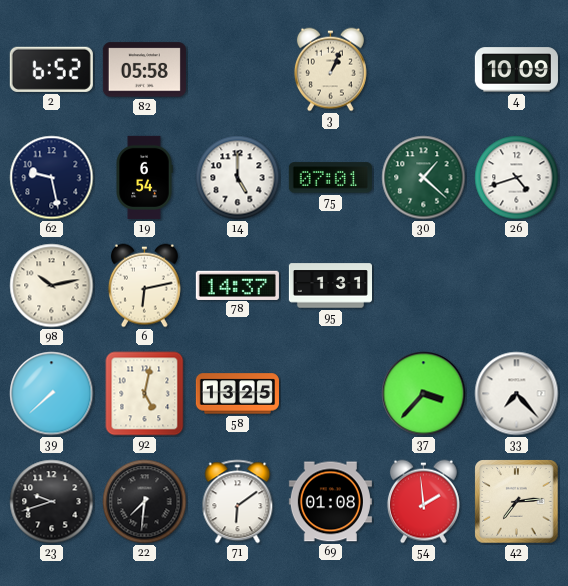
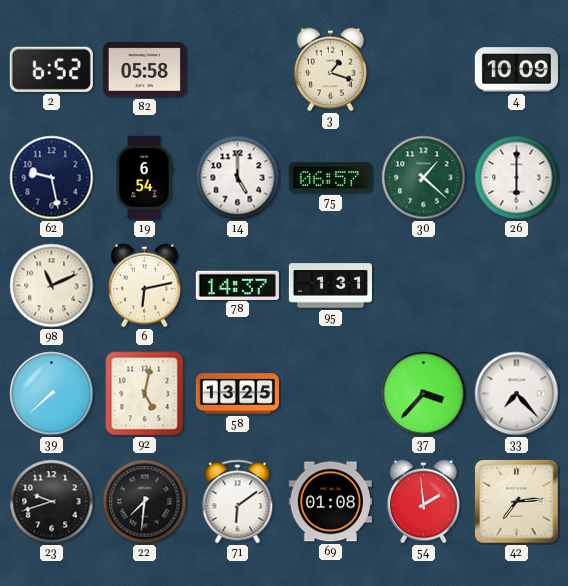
3: 1:04 -> 1:18
75: 07:01 -> 06:57
26: 4:42 -> 6:00
98: 10:13 -> 11:11
